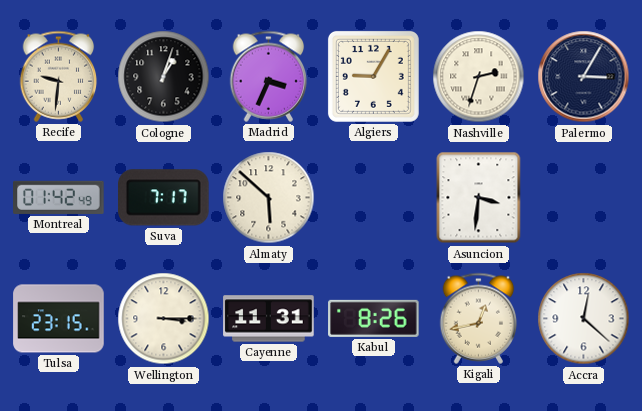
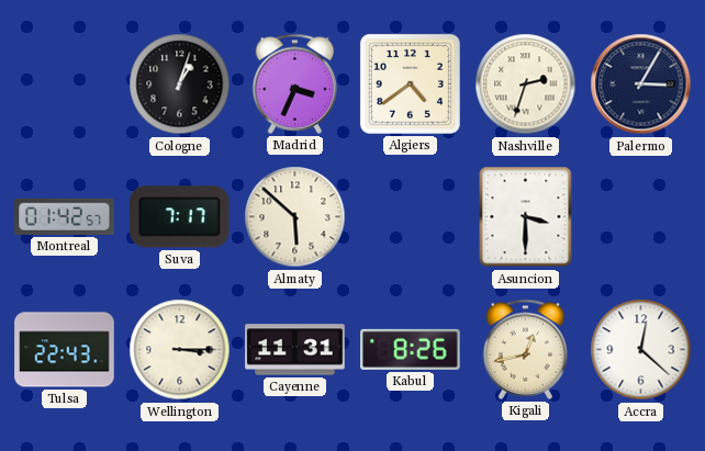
Recife: 9:31 -> none
Algiers: 9:05 -> 4:39
Montreal: 01:42:49 -> 01:42:57
Asuncion: 3:31 -> 3:30
Tulsa: 23:15 -> 22:43
